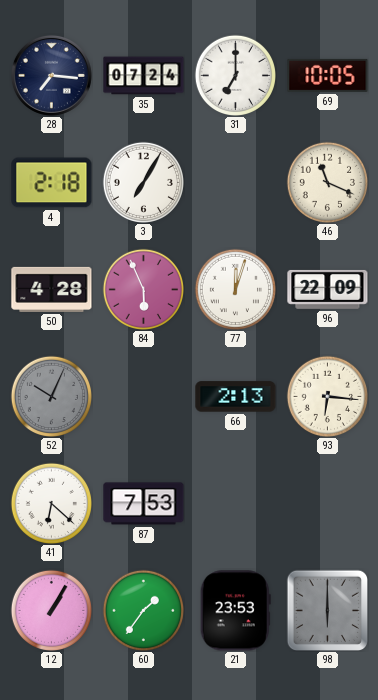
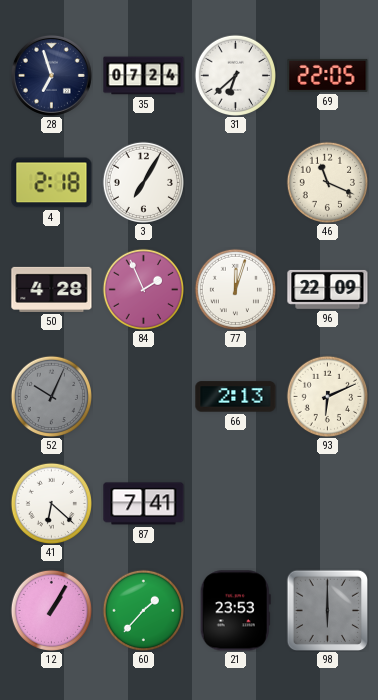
28: 7:16 -> 6:57
31: 7:00 -> 6:38
69: 10:05 -> 22:05
84: 5:56 -> 1:56
93: 6:16 -> 6:11
87: 7:53 -> 7:41
60: 1:36 -> 1:37
